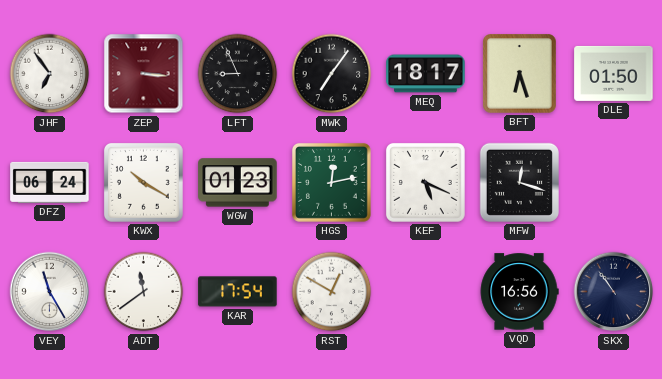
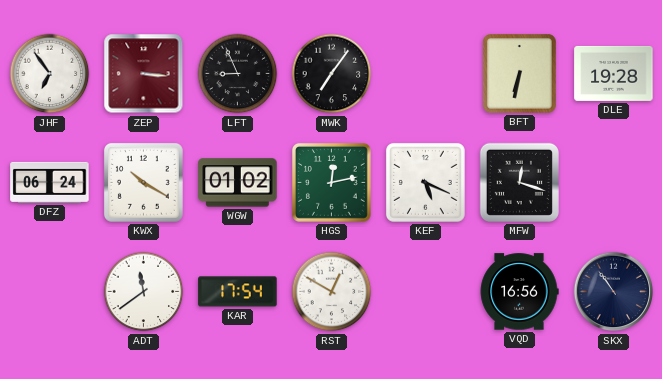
MEQ: 18:17 -> none
BFT: 6:27 -> 6:32
DLE: 01:50 -> 19:28
WGW: 01:23 -> 01:02
VEY: 11:25 -> none
